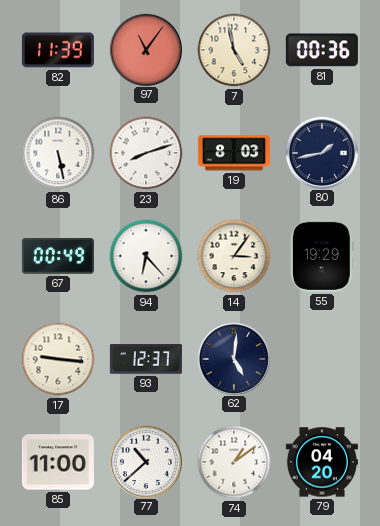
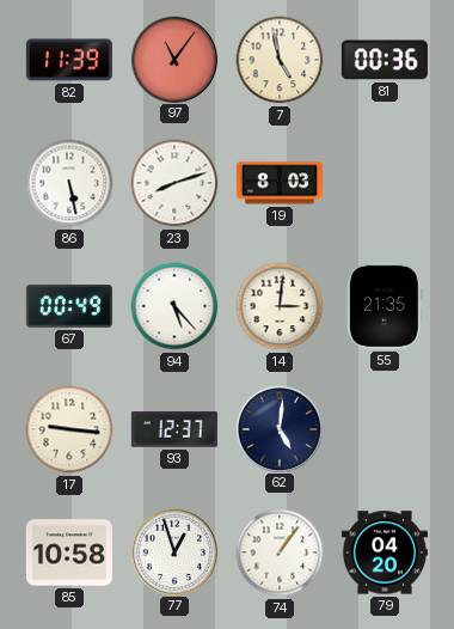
80: 1:43 -> none
94: 6:23 -> 5:23
14: 3:06 -> 3:01
55: 19:29 -> 21:35
85: 11:00 -> 10:58
77: 10:38 -> 12:57
74: 1:09 -> 1:06
